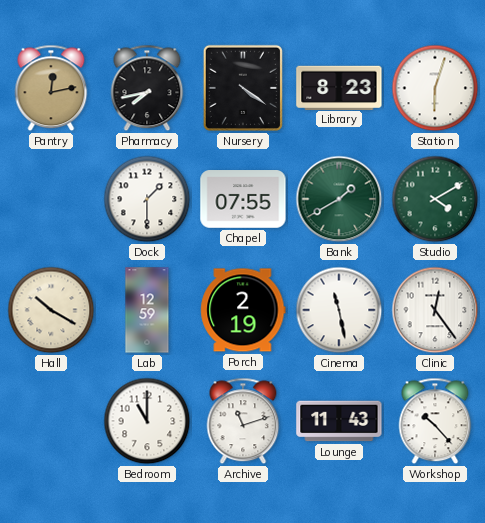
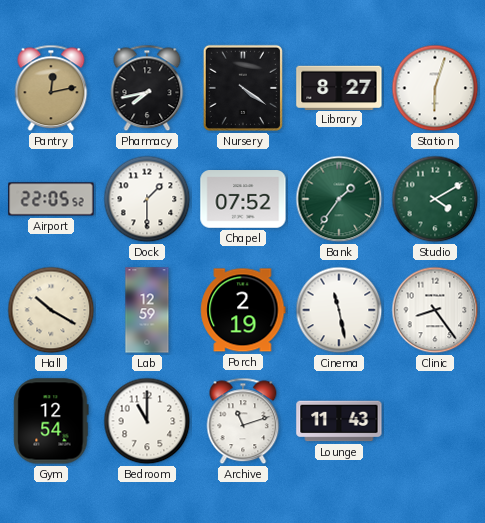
Library: 8:23 -> 8:27
Airport: none -> 22:05
Chapel: 07:55 -> 07:52
Bank: 1:40 -> 1:36
Clinic: 12:24 -> 8:24
Gym: none -> 12:54
Workshop: 10:23 -> none
